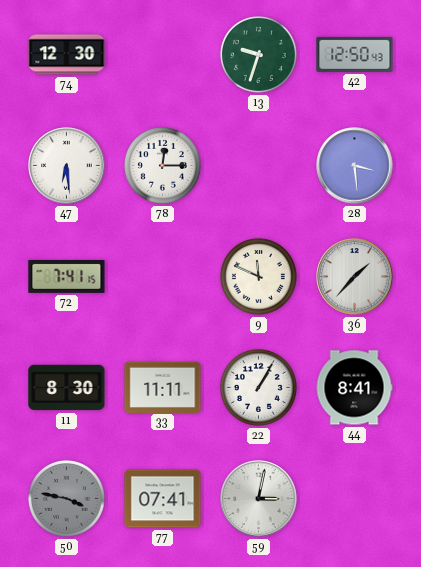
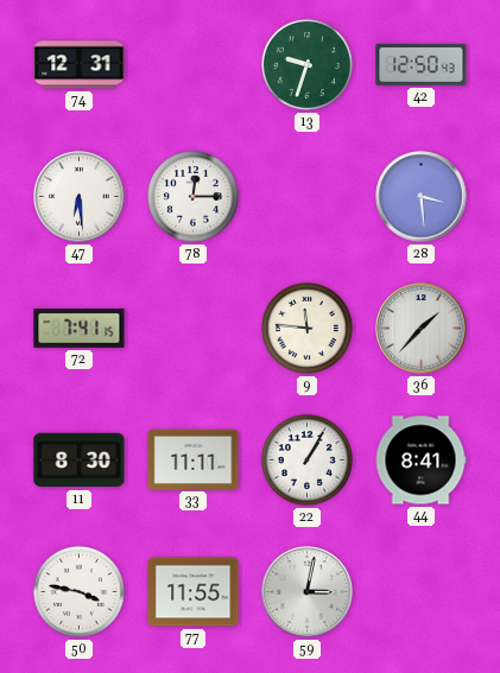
74: 12:30 -> 12:31
9: 11:49 -> 11:46
50 dial: grey -> white
77: 07:41 -> 11:55
